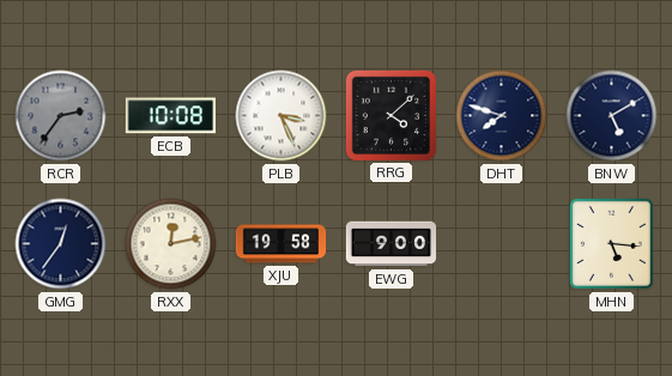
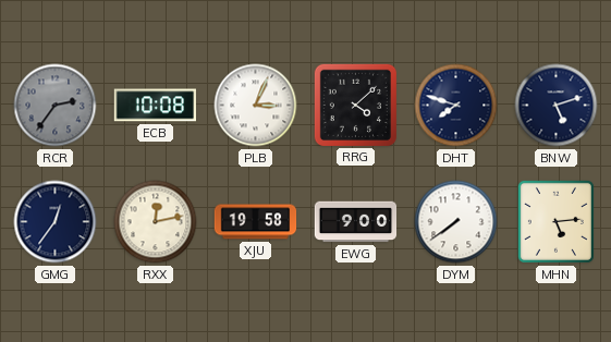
PLB: 3:26 -> 3:04
BNW: 5:10 -> 5:12
DYM: none -> 7:39
MHN: 5:16 -> 5:14
